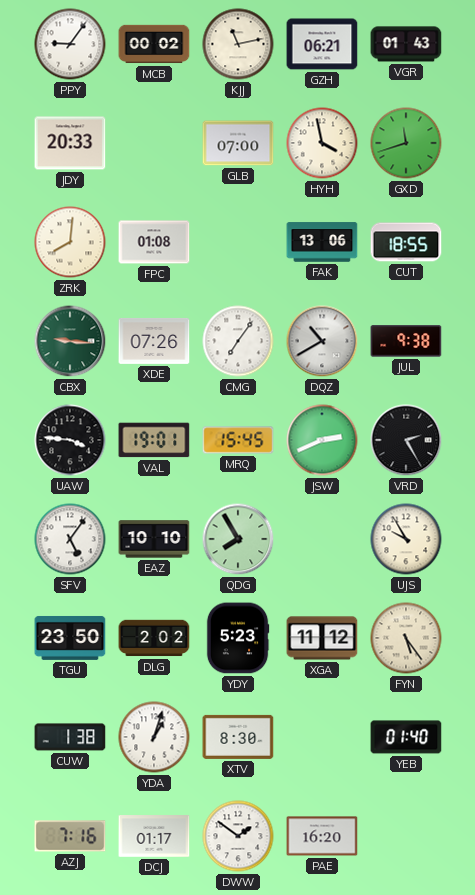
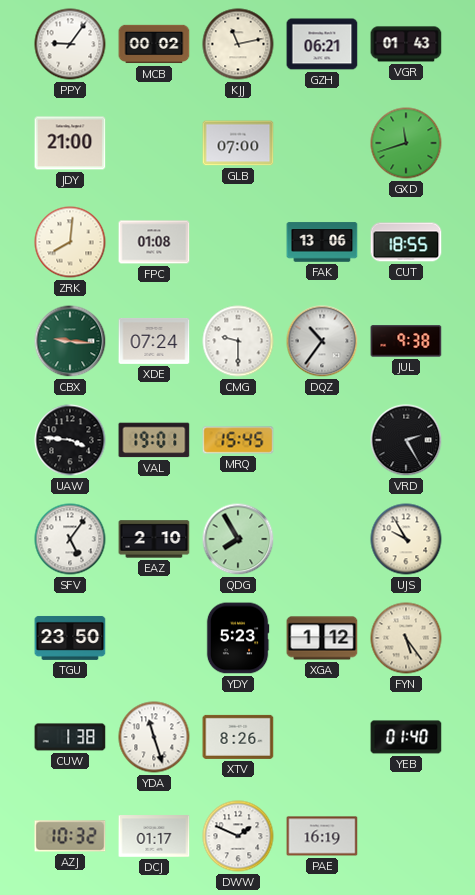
JDY: 20:33 -> 21:00
HYH: 3:58 -> none
XDE: 07:26 -> 07:24
CMG: 7:06 -> 9:30
DQZ: 10:40 -> 10:36
JSW: 2:41 -> none
EAZ: 10:10 -> 2:10
DLG: 2:02 -> none
XGA: 11:12 -> 1:12
YDA: 1:03 -> 11:27
XTV: 8:30 -> 8:26
AZJ: 7:16 -> 10:32
DWW: 1:51 -> 1:49
PAE: 16:20 -> 16:19
